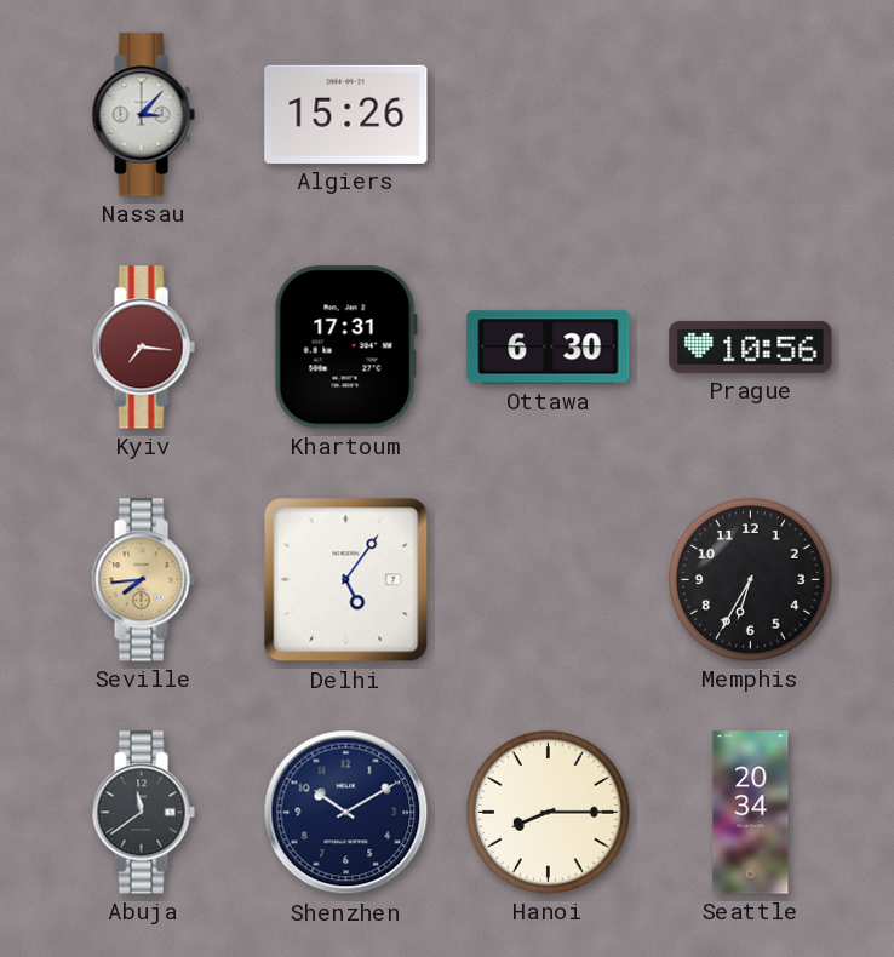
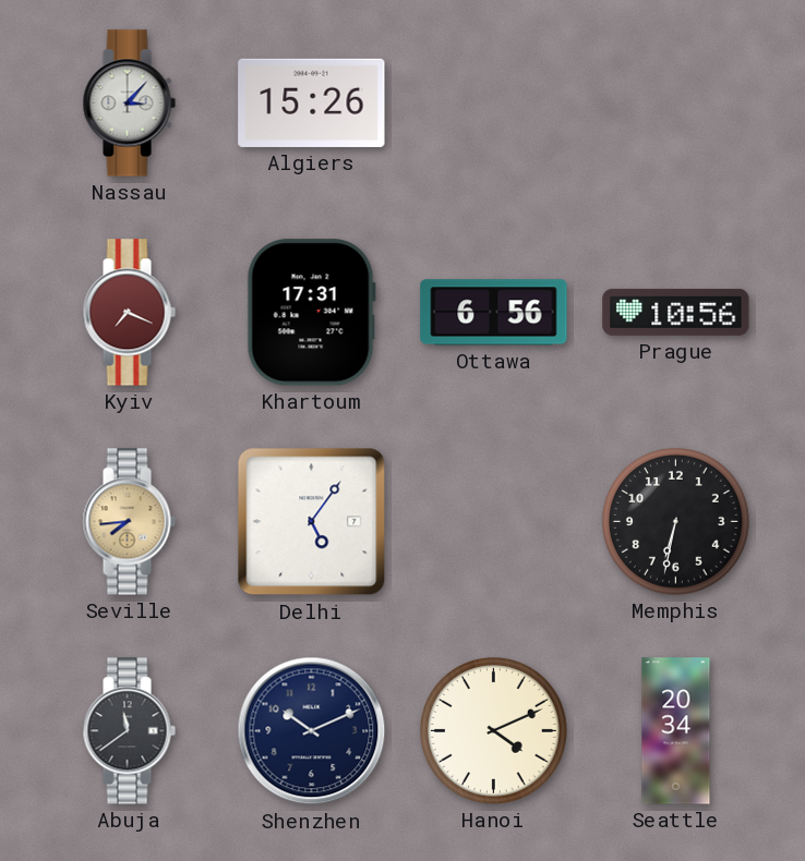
Kyiv: 7:16 -> 7:19
Ottawa: 6:30 -> 6:56
Memphis: 6:35 -> 6:32
Shenzhen: 10:10 -> 10:11
Hanoi: 8:15 -> 4:11
